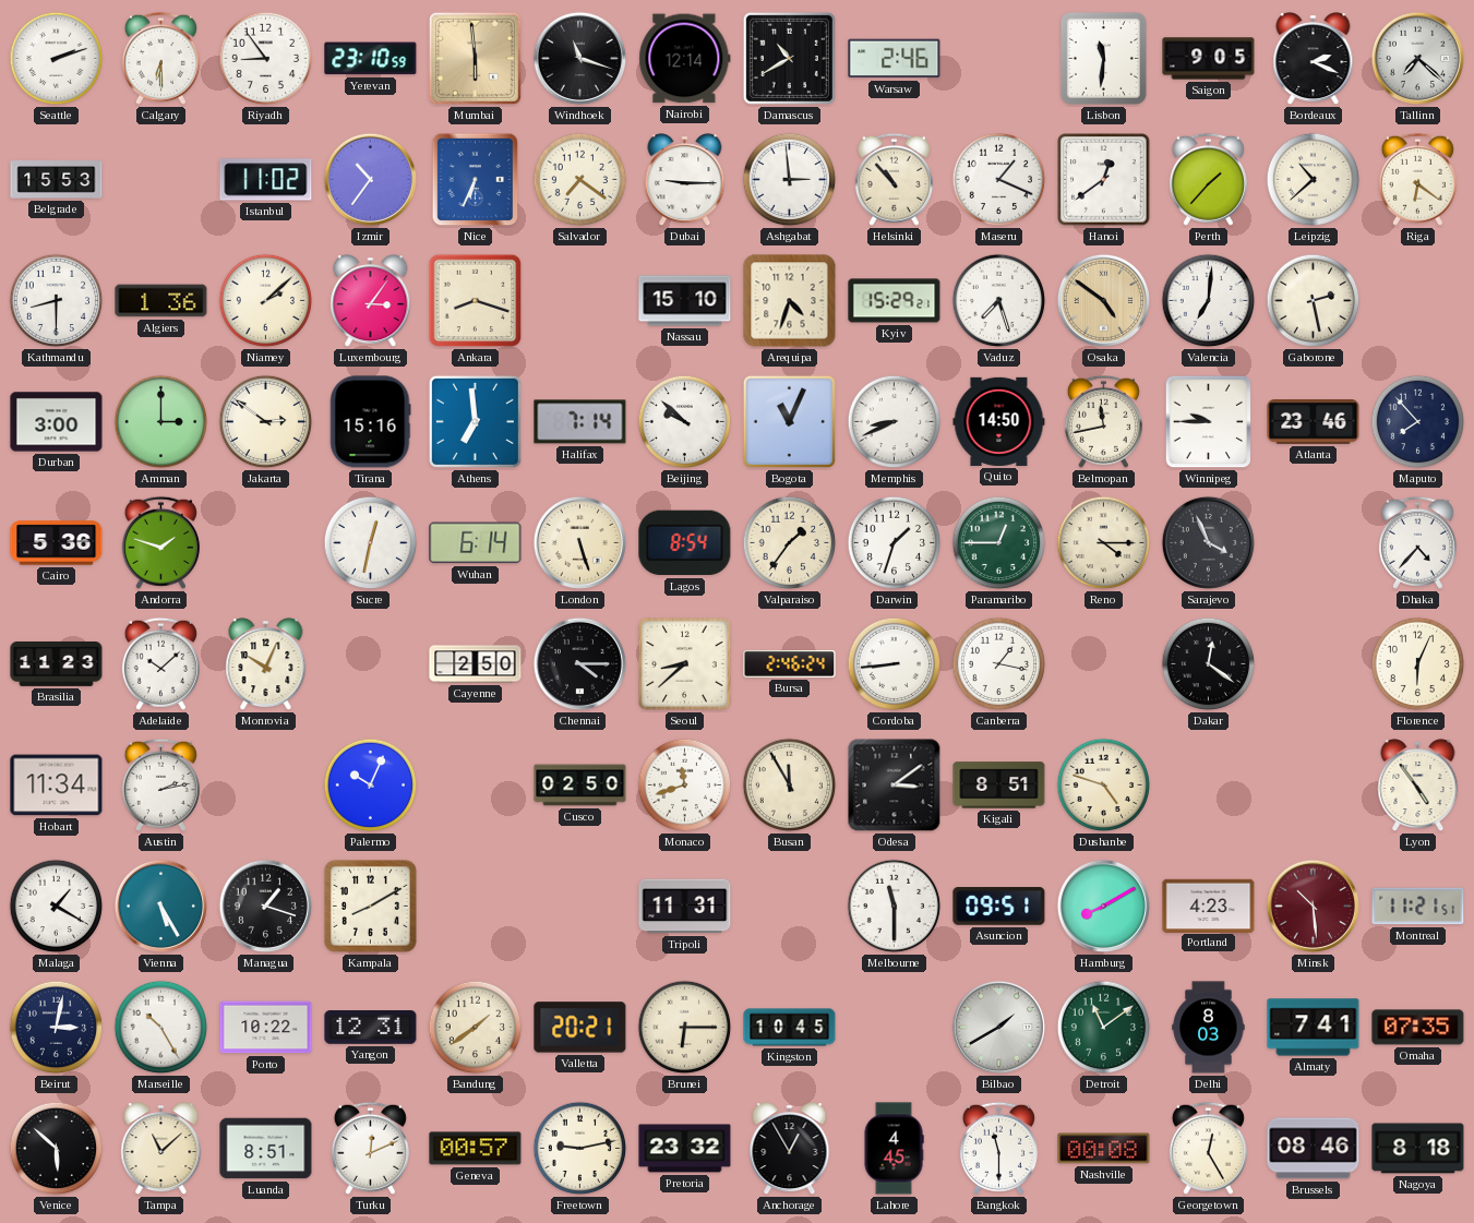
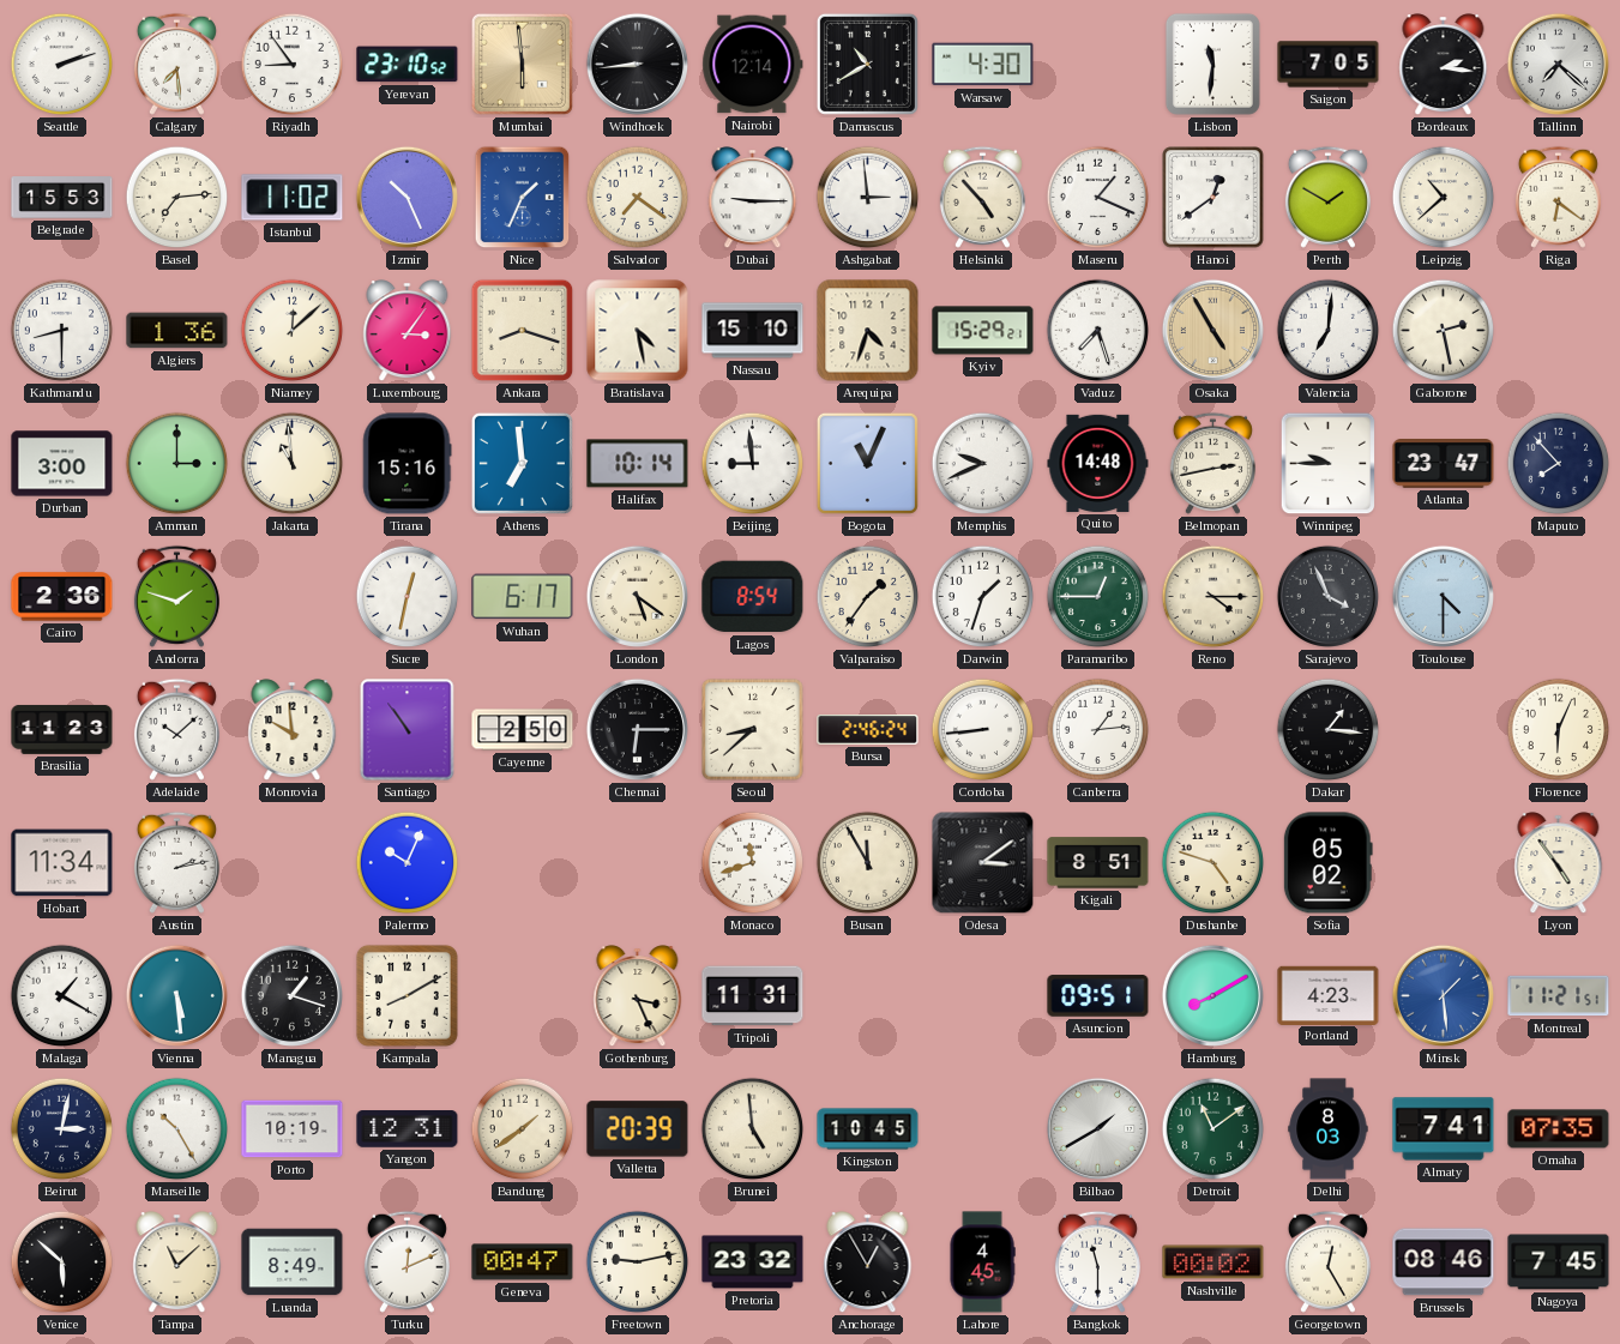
Calgary: 6:30 -> 7:29
Yerevan: 23:10:59 -> 23:10:52
Windhoek: 11:18 -> 8:44
Warsaw: 2:46 -> 4:30
Saigon: 9:05 -> 7:05
Bordeaux: 2:19 -> 2:16
Basel: none -> 7:14
Izmir: 10:36 -> 10:26
Nice: 6:34 -> 1:34
Helsinki: 10:53 -> 4:53
Perth: 1:37 -> 1:50
Niamey: 2:08 -> 12:08
Bratislava: none -> 4:28
Osaka: 4:51 -> 4:55
Jakarta: 2:51 -> 10:59
Halifax: 7:14 -> 10:14
Beijing: 9:52 -> 8:59
Memphis: 8:41 -> 9:41
Quito: 14:50 -> 14:48
Belmopan: 11:43 -> 2:43
Atlanta: 23:46 -> 23:47
Cairo: 5:36 -> 2:36
Wuhan: 6:14 -> 6:17
London: 5:27 -> 5:21
Toulouse: none -> 4:30
Dhaka: 4:37 -> none
Monrovia: 10:04 -> 9:59
Santiago: none -> 10:54
Chennai: 4:15 -> 6:15
Canberra: 1:17 -> 1:14
Dakar: 12:21 -> 1:16
Cusco: 02:50 -> none
Sofia: none -> 05:02
Vienna: 5:25 -> 5:29
Gothenburg: none -> 3:26
Melbourne: 11:30 -> none
Minsk: 10:29 -> 1:29
Minsk dial: burgundy -> blue
Porto: 10:22 -> 10:19
Valletta: 20:21 -> 20:39
Brunei: 6:15 -> 4:59
Luanda: 8:51 -> 8:49
Geneva: 00:57 -> 00:47
Nashville: 00:08 -> 00:02
Nagoya: 8:18 -> 7:45
